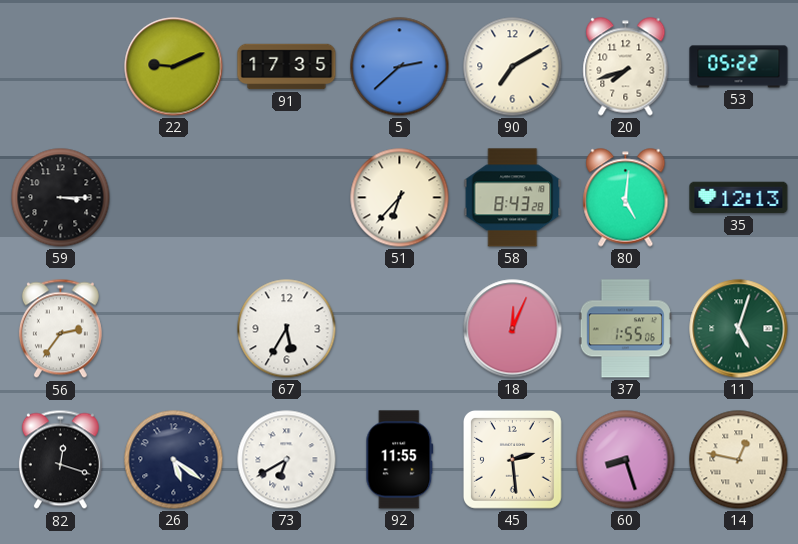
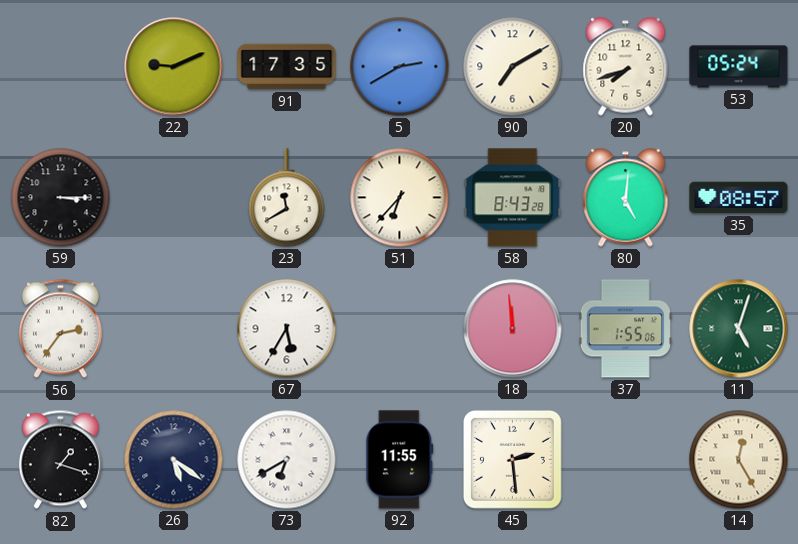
5: 2:38 -> 2:40
53: 05:22 -> 05:24
23: none -> 11:40
35: 12:13 -> 08:57
18: 12:04 -> 11:59
82: 12:18 -> 1:18
60: 8:27 -> none
14: 12:47 -> 12:25
